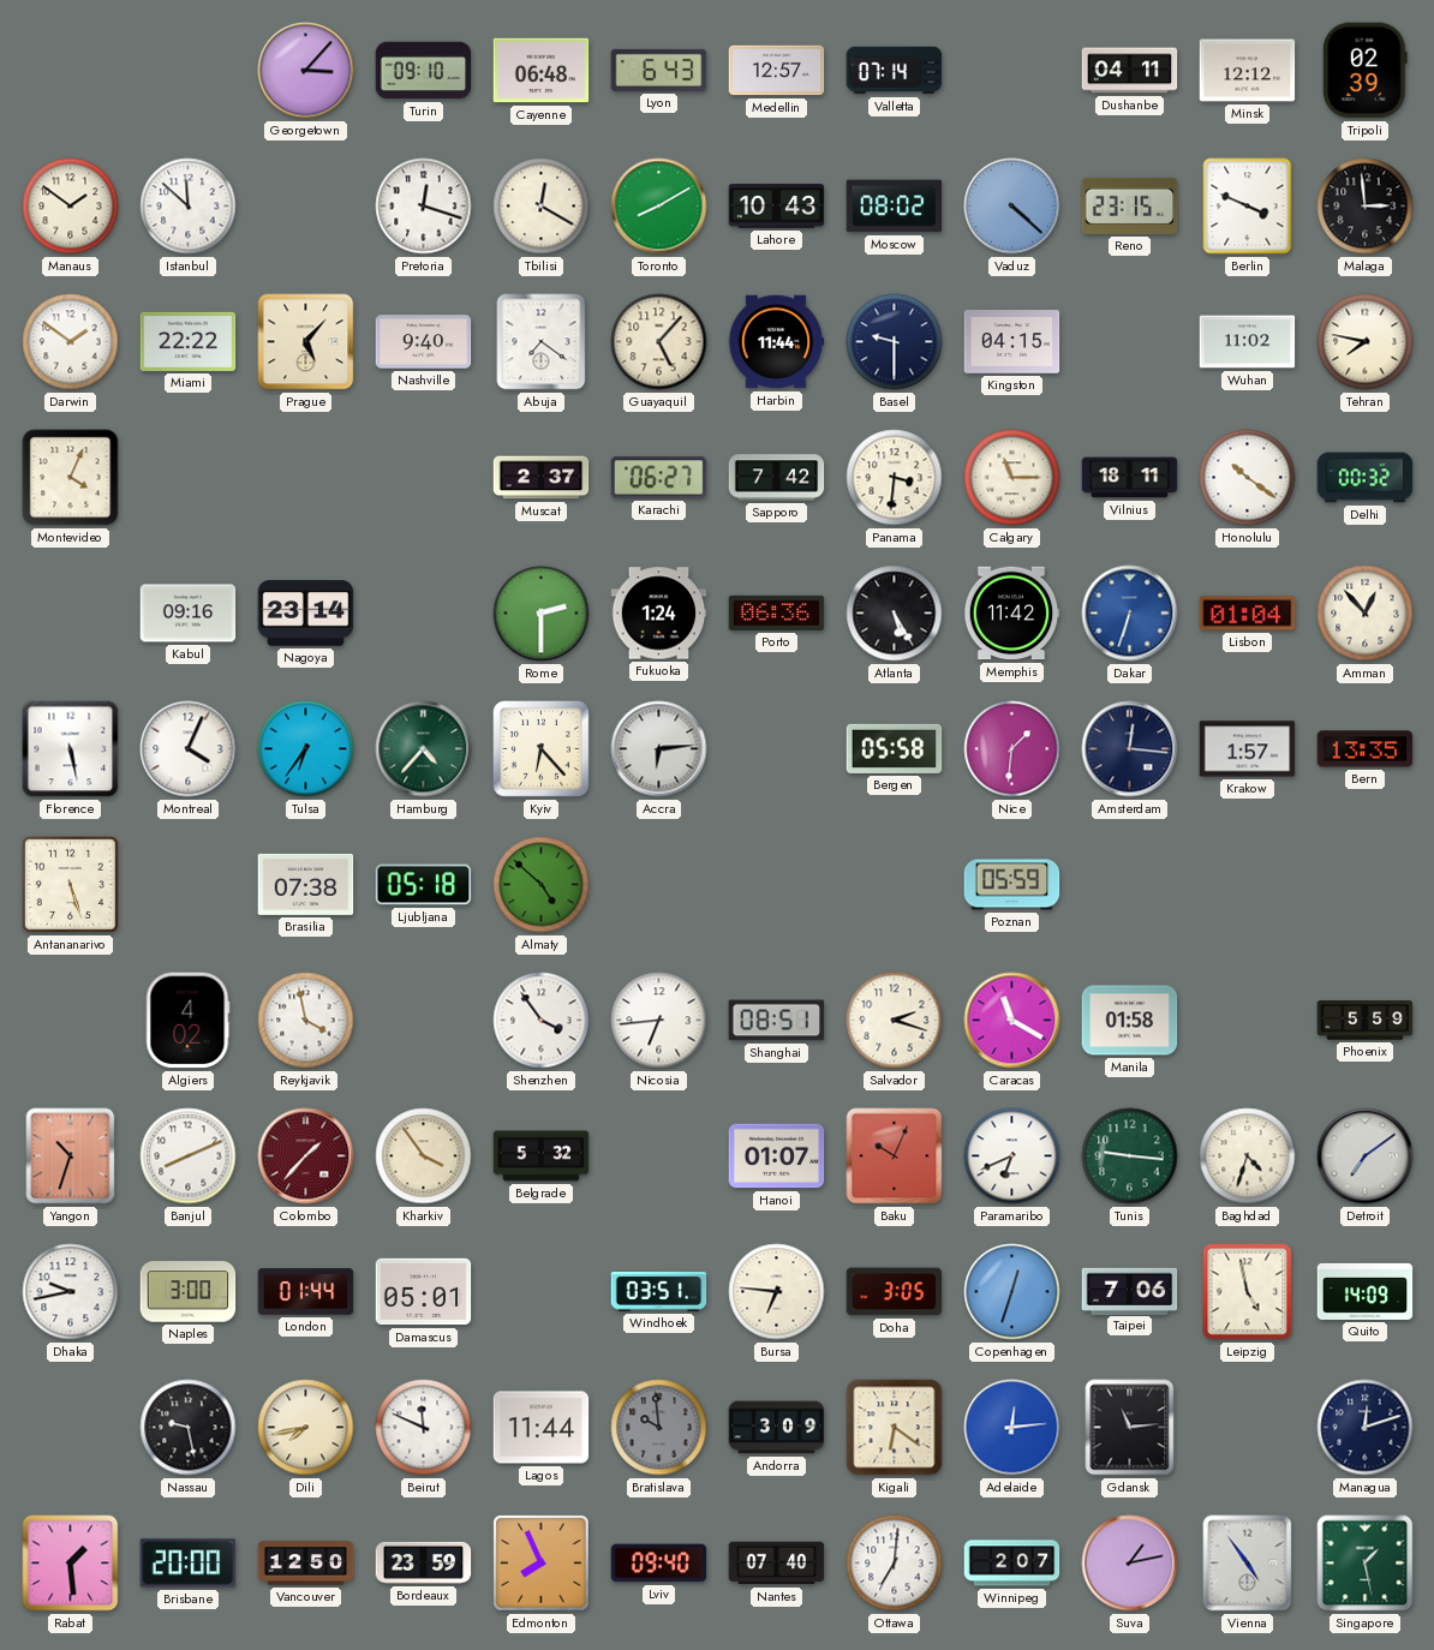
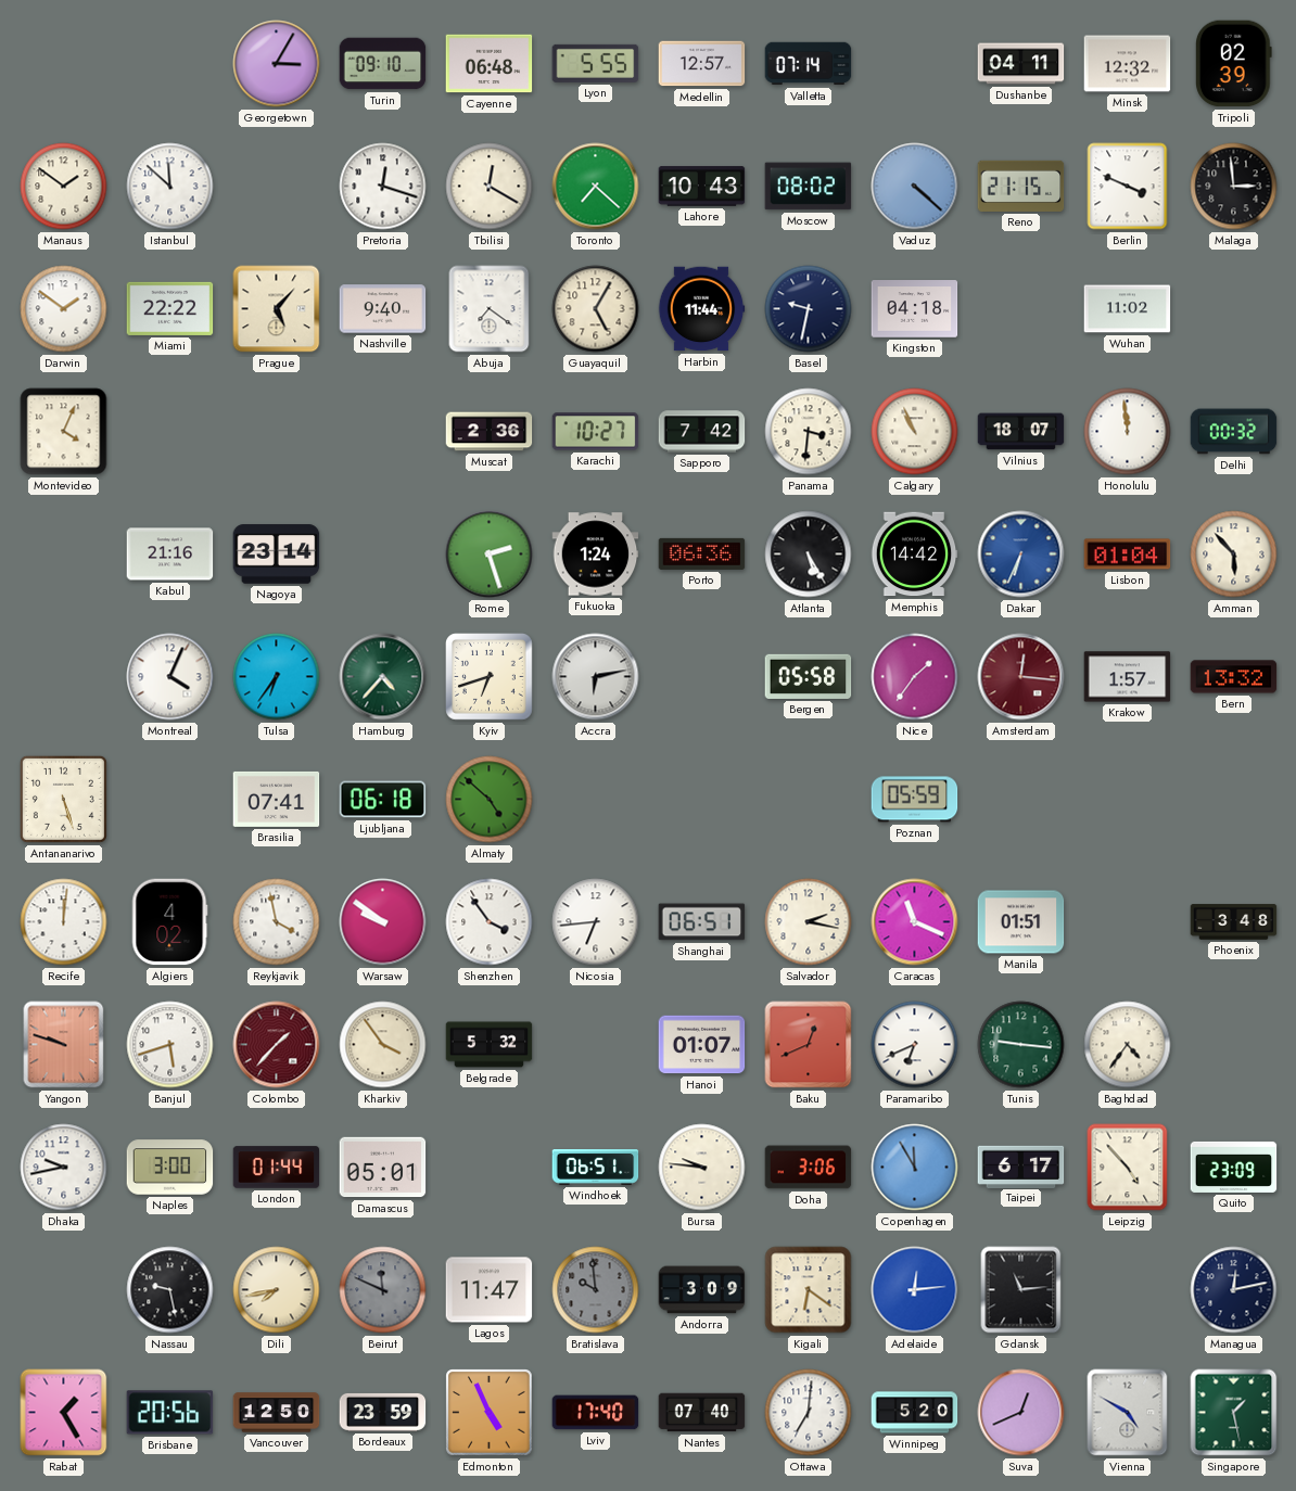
Georgetown: 3:07 -> 3:05
Lyon: 6:43 -> 5:55
Minsk: 12:12 -> 12:32
Toronto: 8:10 -> 7:22
Reno: 23:15 -> 21:15
Guayaquil: 5:07 -> 5:05
Basel: 9:30 -> 9:32
Kingston: 04:15 -> 04:18
Tehran: 7:47 -> none
Muscat: 2:37 -> 2:36
Karachi: 06:27 -> 10:27
Calgary: 11:15 -> 10:56
Vilnius: 18:11 -> 18:07
Honolulu: 10:21 -> 11:59
Kabul: 09:16 -> 21:16
Rome: 2:30 -> 2:27
Memphis: 11:42 -> 14:42
Dakar: 6:33 -> 6:34
Amman: 12:53 -> 5:53
Florence: 5:28 -> none
Kyiv: 6:23 -> 6:42
Accra: 6:14 -> 6:13
Nice: 1:31 -> 1:36
Amsterdam dial: navy -> burgundy
Bern: 13:35 -> 13:32
Brasilia: 07:38 -> 07:41
Ljubljana: 05:18 -> 06:18
Recife: none -> 12:01
Warsaw: none -> 9:51
Shanghai: 08:51 -> 06:51
Salvador: 2:18 -> 2:17
Caracas: 11:20 -> 11:19
Manila: 01:58 -> 01:51
Phoenix: 5:59 -> 3:48
Yangon: 10:33 -> 9:48
Banjul: 8:11 -> 5:42
Baku: 10:04 -> 12:41
Baghdad: 4:33 -> 4:36
Detroit: 7:09 -> none
Windhoek: 03:51 -> 06:51
Bursa: 6:46 -> 9:46
Doha: 3:05 -> 3:06
Copenhagen: 12:33 -> 11:55
Taipei: 7:06 -> 6:17
Leipzig: 4:58 -> 4:53
Quito: 14:09 -> 23:09
Beirut dial: white -> grey
Lagos: 11:44 -> 11:47
Managua: 12:12 -> 12:13
Rabat: 1:29 -> 1:25
Brisbane: 20:00 -> 20:56
Edmonton: 7:56 -> 4:56
Lviv: 09:40 -> 17:40
Winnipeg: 2:07 -> 5:20
Suva: 1:13 -> 12:41
Vienna: 4:54 -> 4:50
